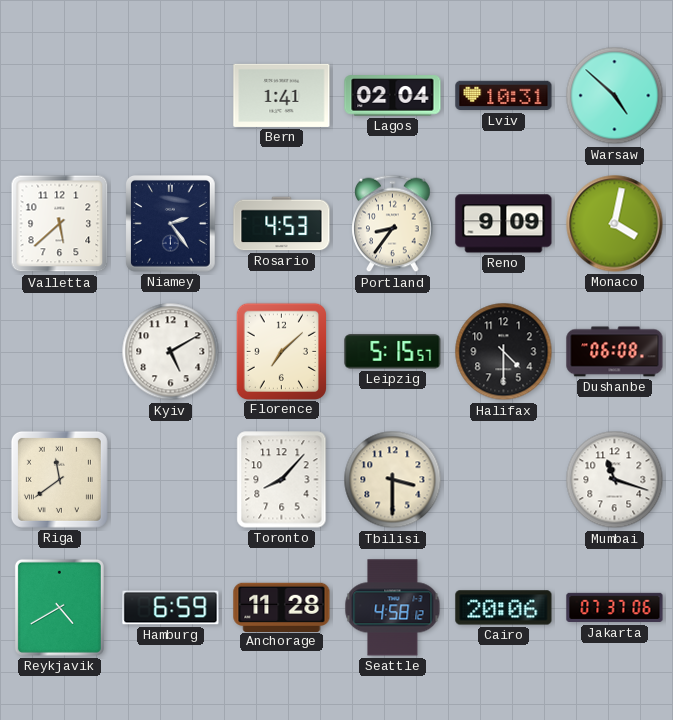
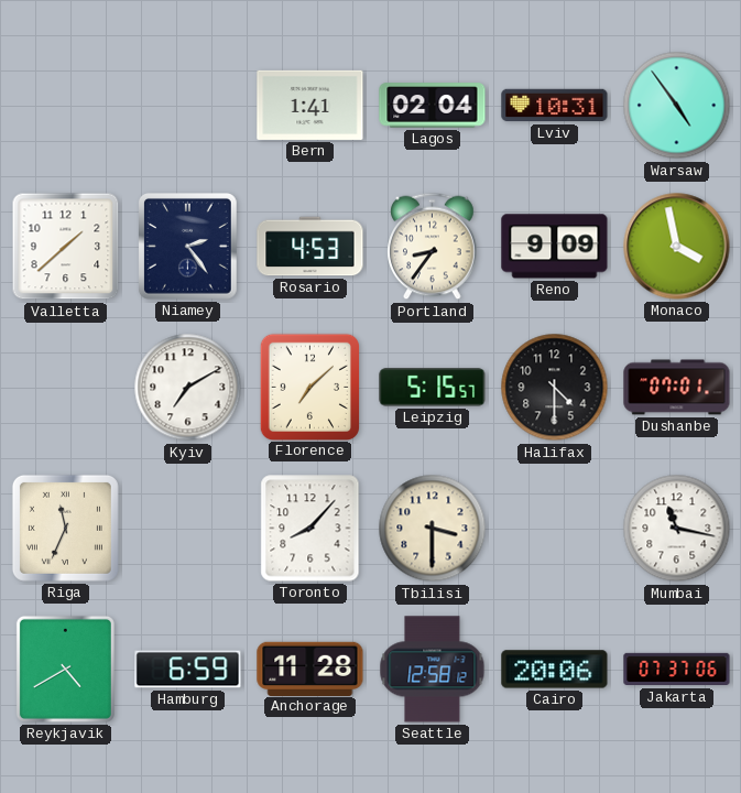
Warsaw: 4:52 -> 4:54
Valletta: 5:38 -> 1:38
Monaco: 4:02 -> 3:58
Kyiv: 5:10 -> 7:10
Dushanbe: 06:08 -> 07:01
Riga: 11:39 -> 11:34
Mumbai: 11:18 -> 11:17
Seattle: 4:58 -> 12:58
